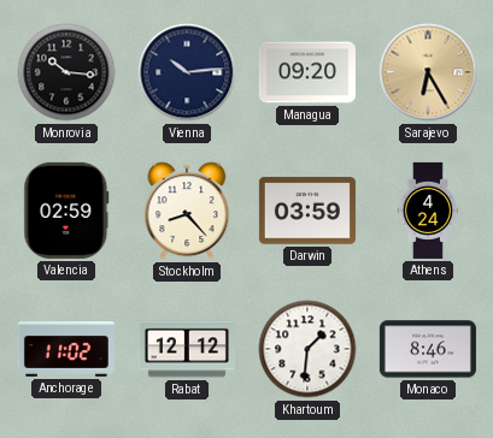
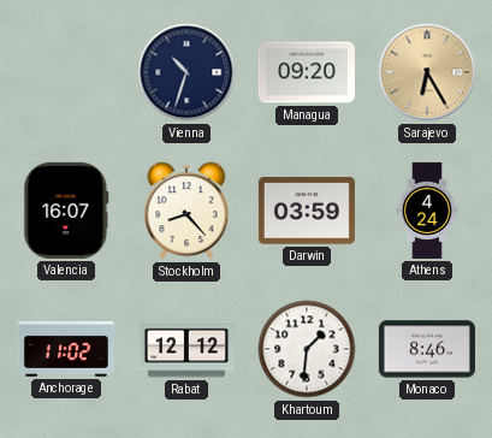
Monrovia: 10:16 -> none
Vienna: 10:14 -> 10:33
Valencia: 02:59 -> 16:07
